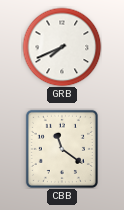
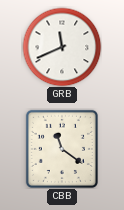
GRB: 7:41 -> 11:41
